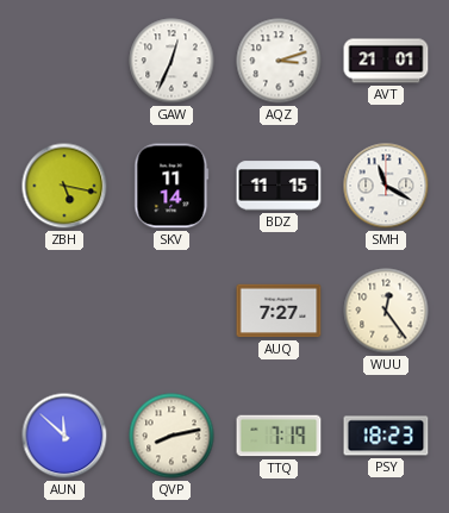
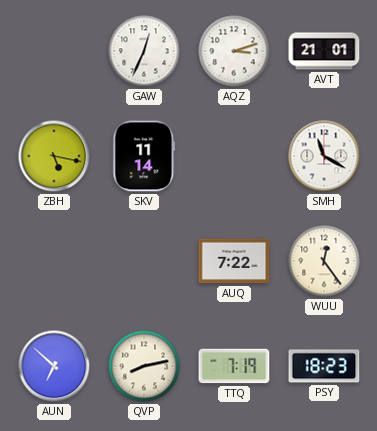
BDZ: 11:15 -> none
AUQ: 7:27 -> 7:22
AUN: 11:52 -> 6:52
